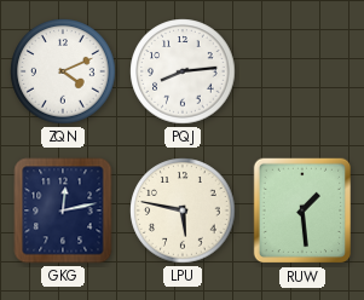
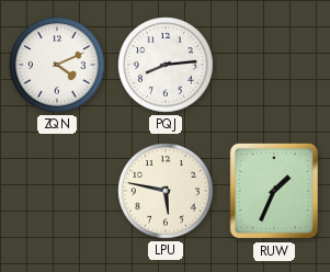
GKG: 12:13 -> none
RUW: 1:29 -> 1:34
